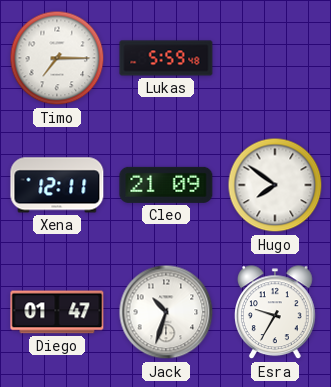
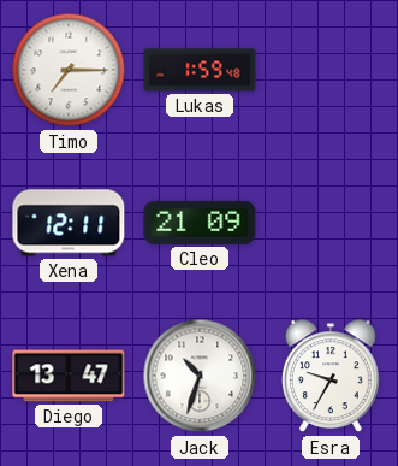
Lukas: 5:59 -> 1:59
Hugo: 7:51 -> none
Diego: 01:47 -> 13:47
